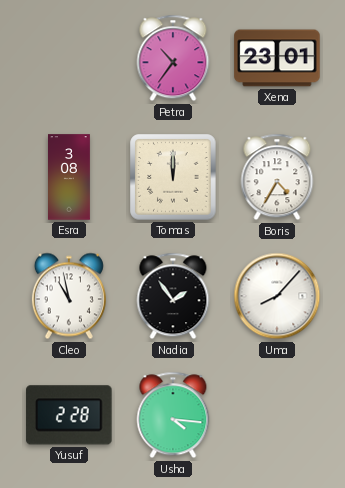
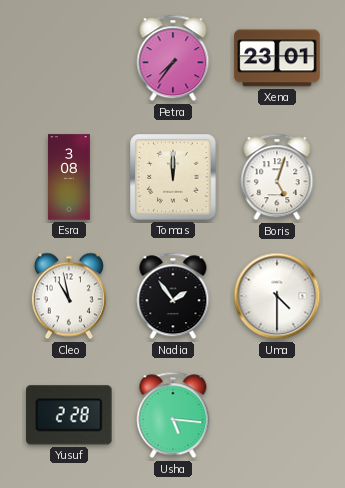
Petra: 10:36 -> 7:36
Boris: 4:35 -> 5:03
Uma: 8:07 -> 4:30
Usha: 4:16 -> 5:16
